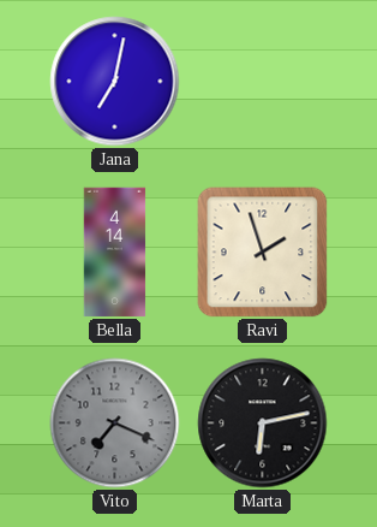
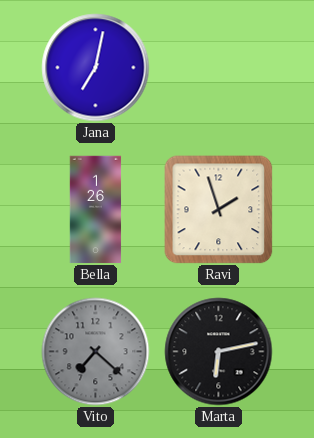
Bella: 4:14 -> 1:26
Vito: 7:19 -> 7:22
